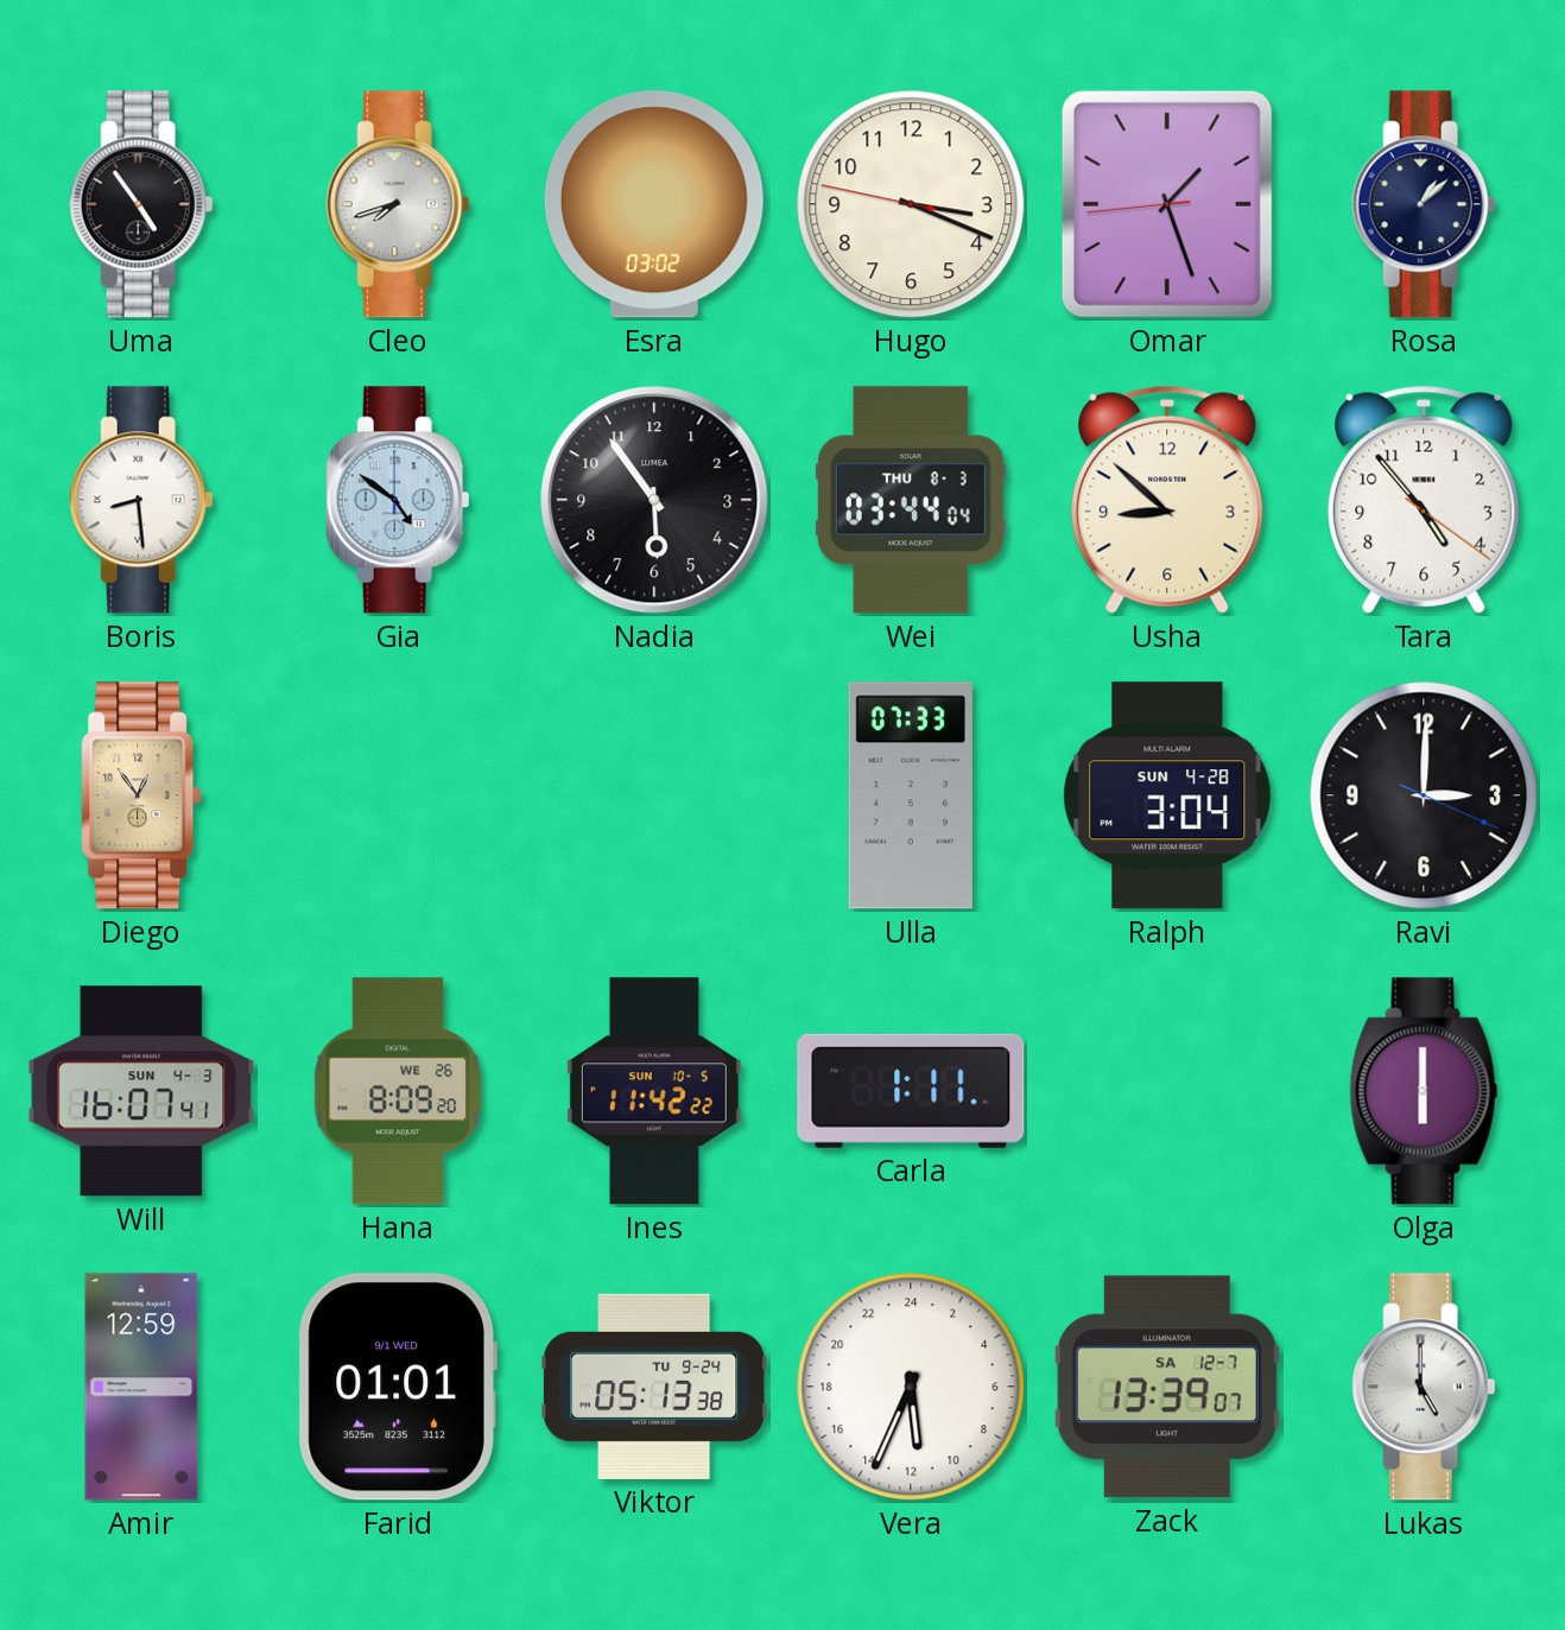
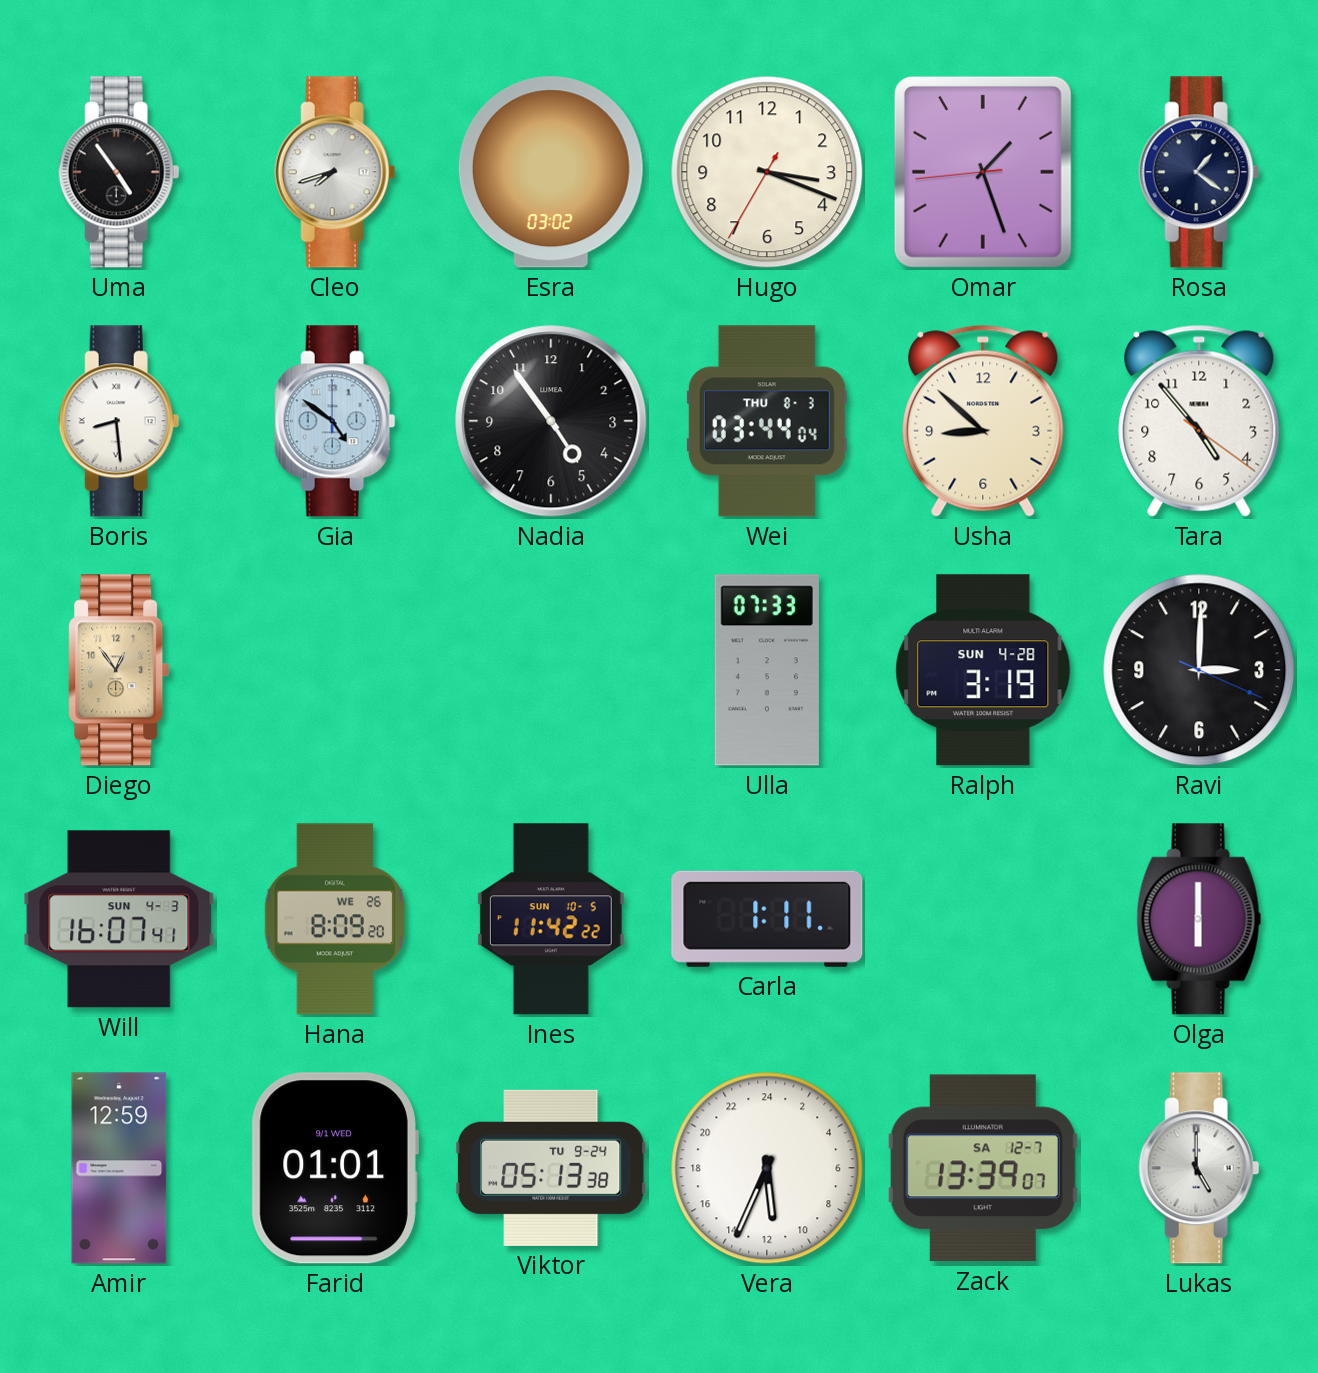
Hugo: 3:18:47 -> 3:18:35
Rosa: 1:08 -> 1:21
Nadia: 5:54 -> 4:54
Ralph: 3:04 -> 3:19
